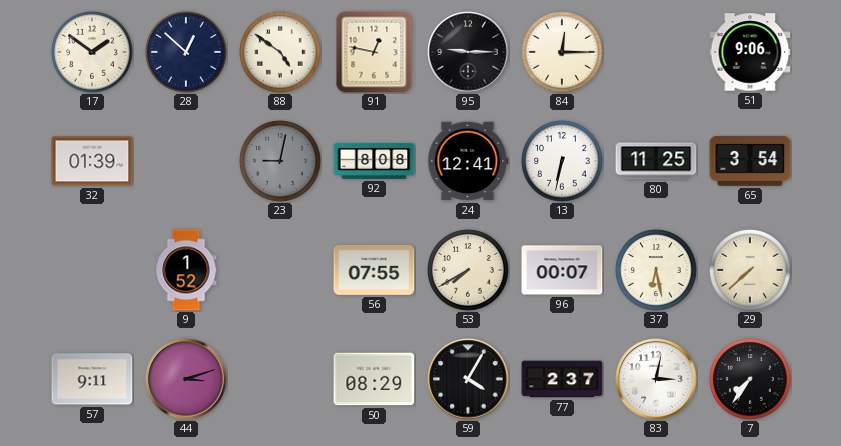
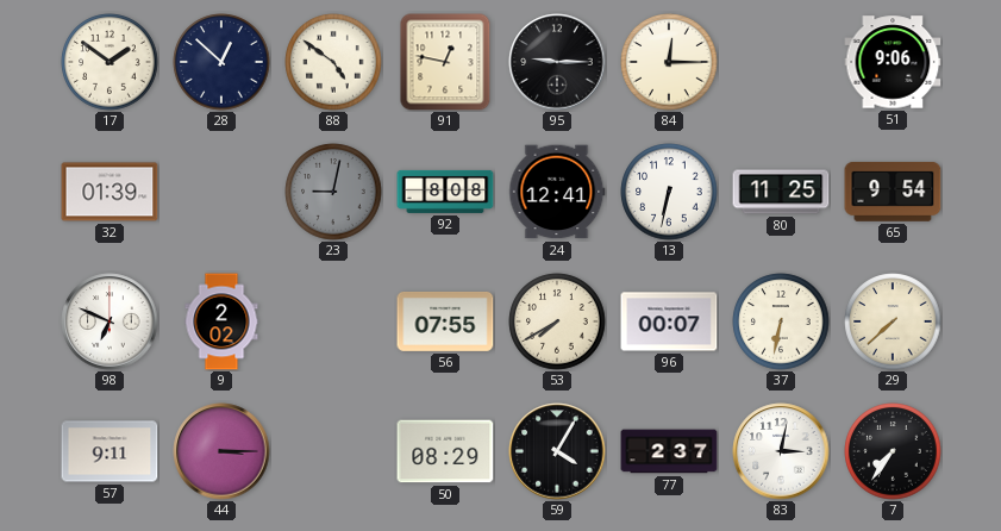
65: 3:54 -> 9:54
98: none -> 6:49
9: 1:52 -> 2:02
37: 6:28 -> 6:32
44: 3:12 -> 3:15
